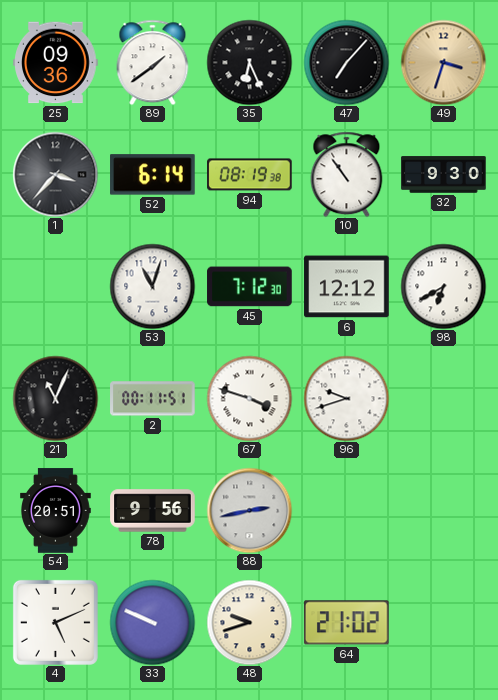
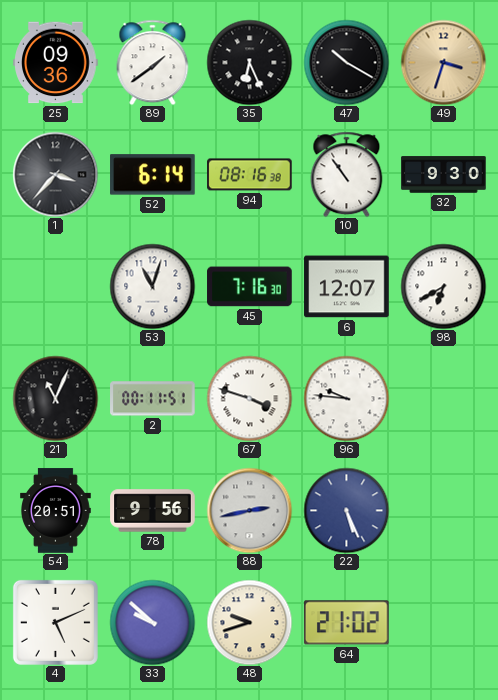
47: 7:07 -> 10:20
94: 08:19 -> 08:16
45: 7:12 -> 7:16
6: 12:12 -> 12:07
96: 9:42 -> 9:46
22: none -> 5:26
33: 9:49 -> 9:52
